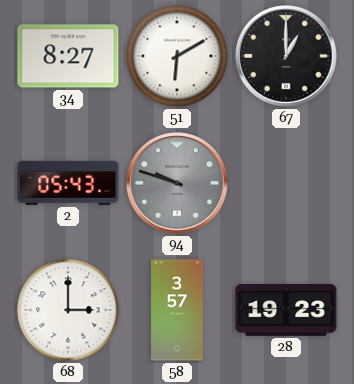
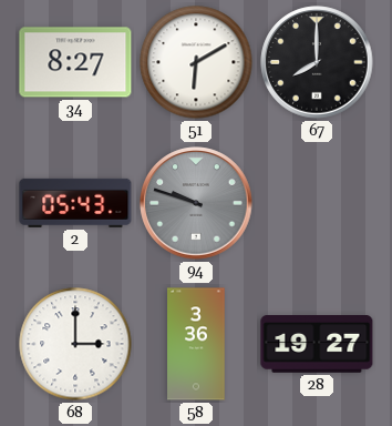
67: 1:00 -> 8:00
58: 3:57 -> 3:36
28: 19:23 -> 19:27
